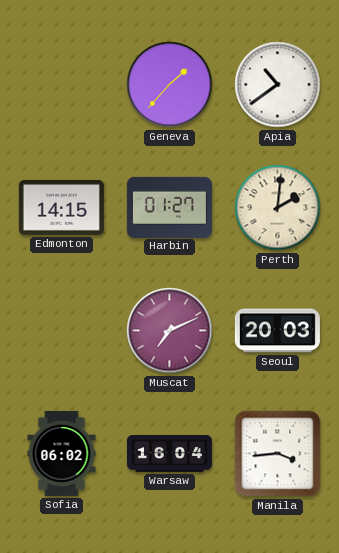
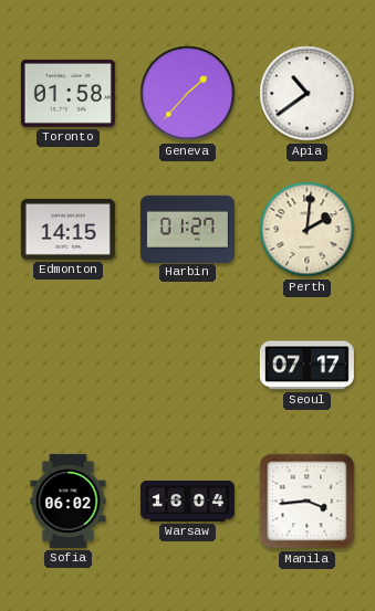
Toronto: none -> 01:58
Muscat: 7:11 -> none
Seoul: 20:03 -> 07:17
